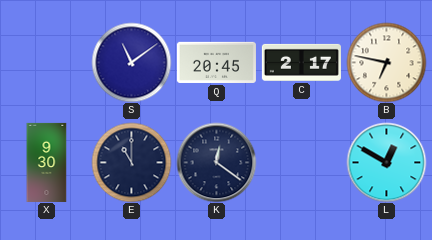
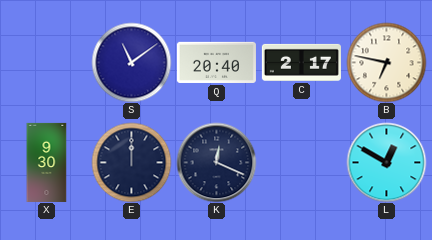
Q: 20:45 -> 20:40
E: 11:00 -> 12:00
K: 12:21 -> 12:19
